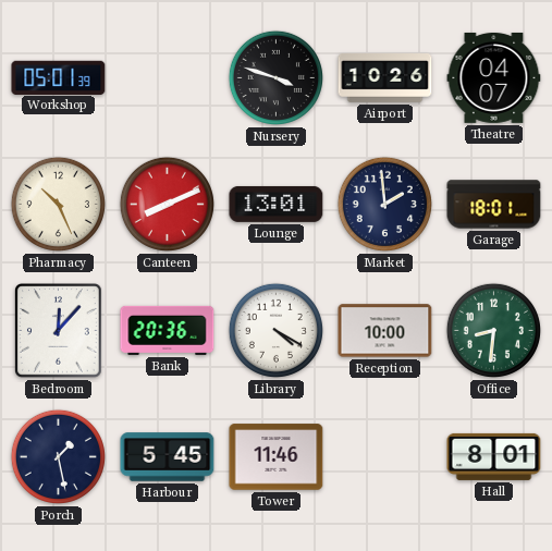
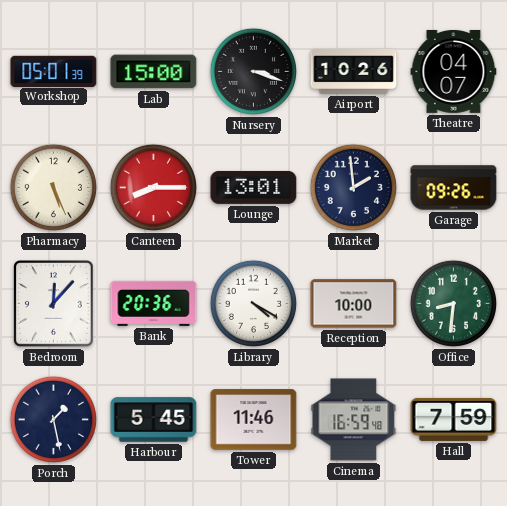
Lab: none -> 15:00
Nursery: 3:48 -> 3:18
Pharmacy: 10:26 -> 5:26
Canteen: 8:11 -> 8:15
Garage: 18:01 -> 09:26
Cinema: none -> 16:59
Hall: 8:01 -> 7:59
